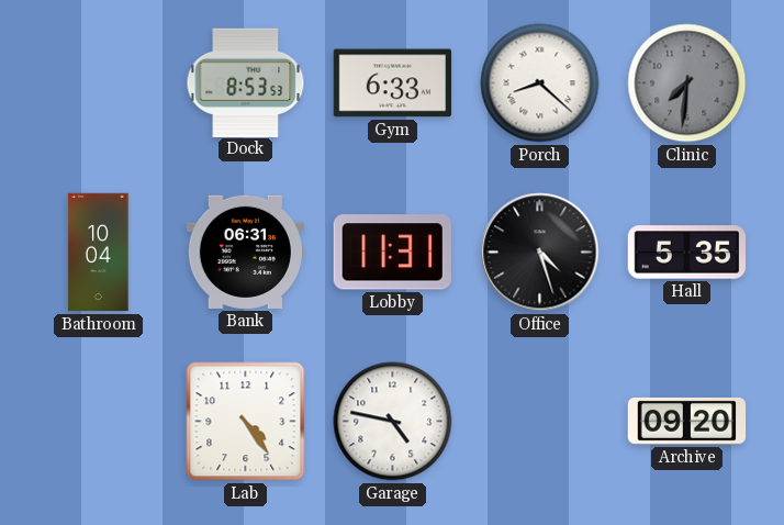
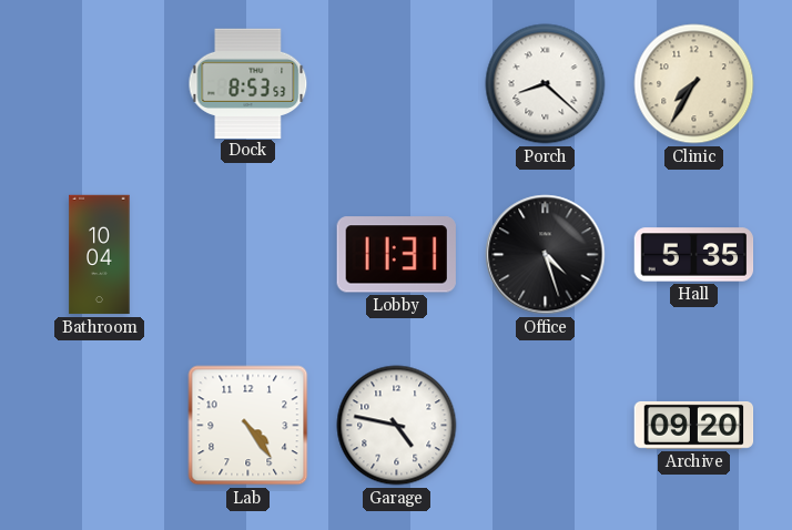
Gym: 6:33 -> none
Clinic: 7:31 -> 7:35
Clinic dial: grey -> cream
Bank: 06:31 -> none
